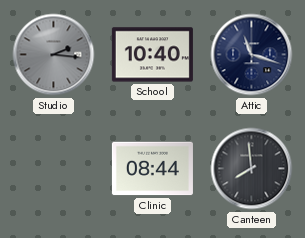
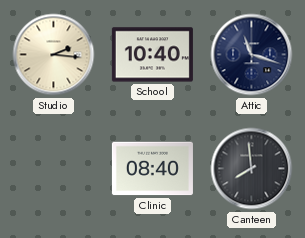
Studio dial: grey -> cream
Clinic: 08:44 -> 08:40
